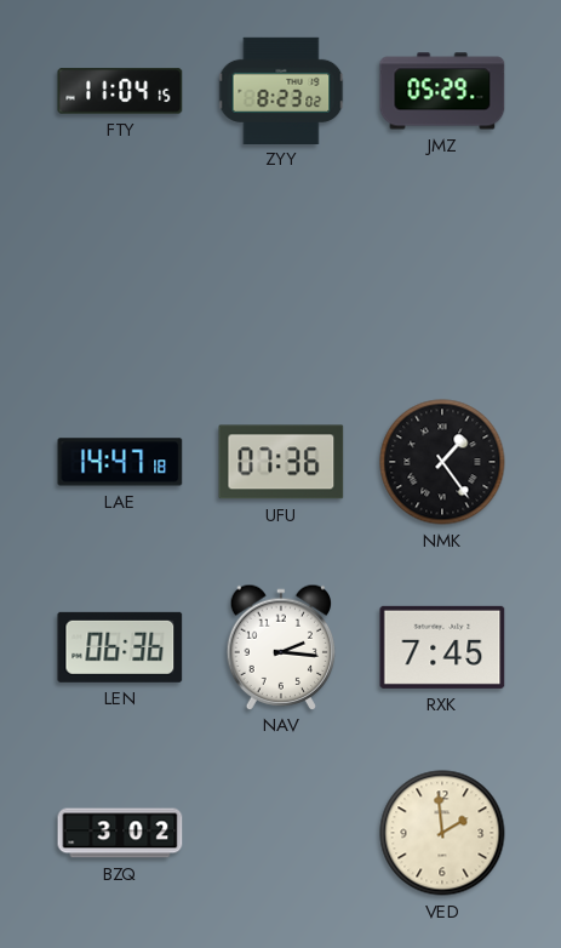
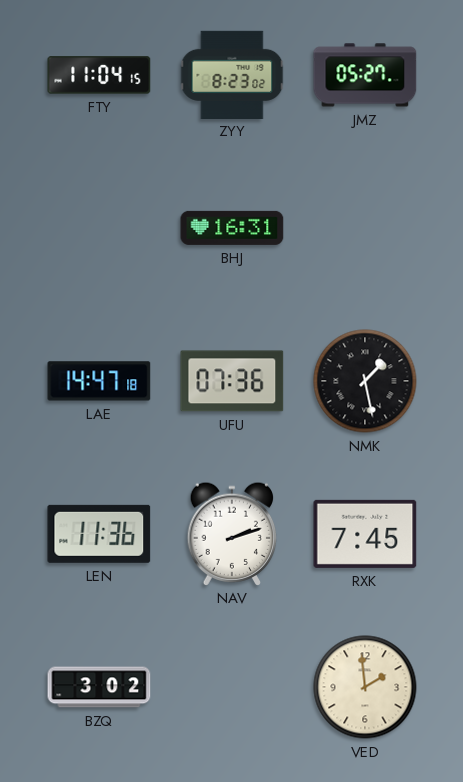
JMZ: 05:29 -> 05:27
BHJ: none -> 16:31
NMK: 1:24 -> 1:28
LEN: 06:36 -> 11:36
NAV: 2:16 -> 2:12
